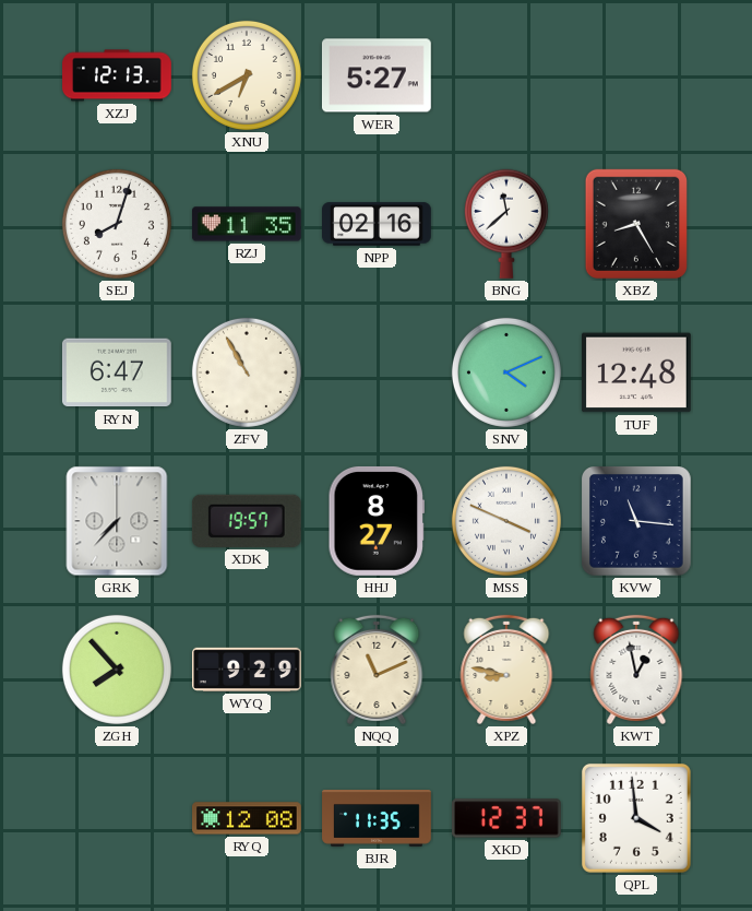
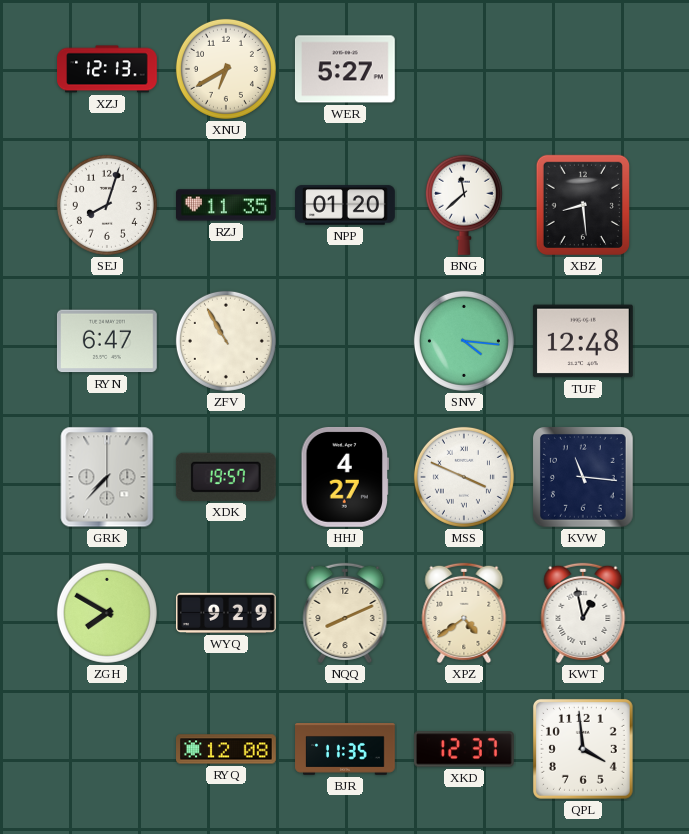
NPP: 02:16 -> 01:20
XBZ: 8:25 -> 8:29
SNV: 4:11 -> 4:16
HHJ: 8:27 -> 4:27
ZGH: 7:53 -> 7:50
NQQ: 11:11 -> 8:11
XPZ: 8:47 -> 4:39
